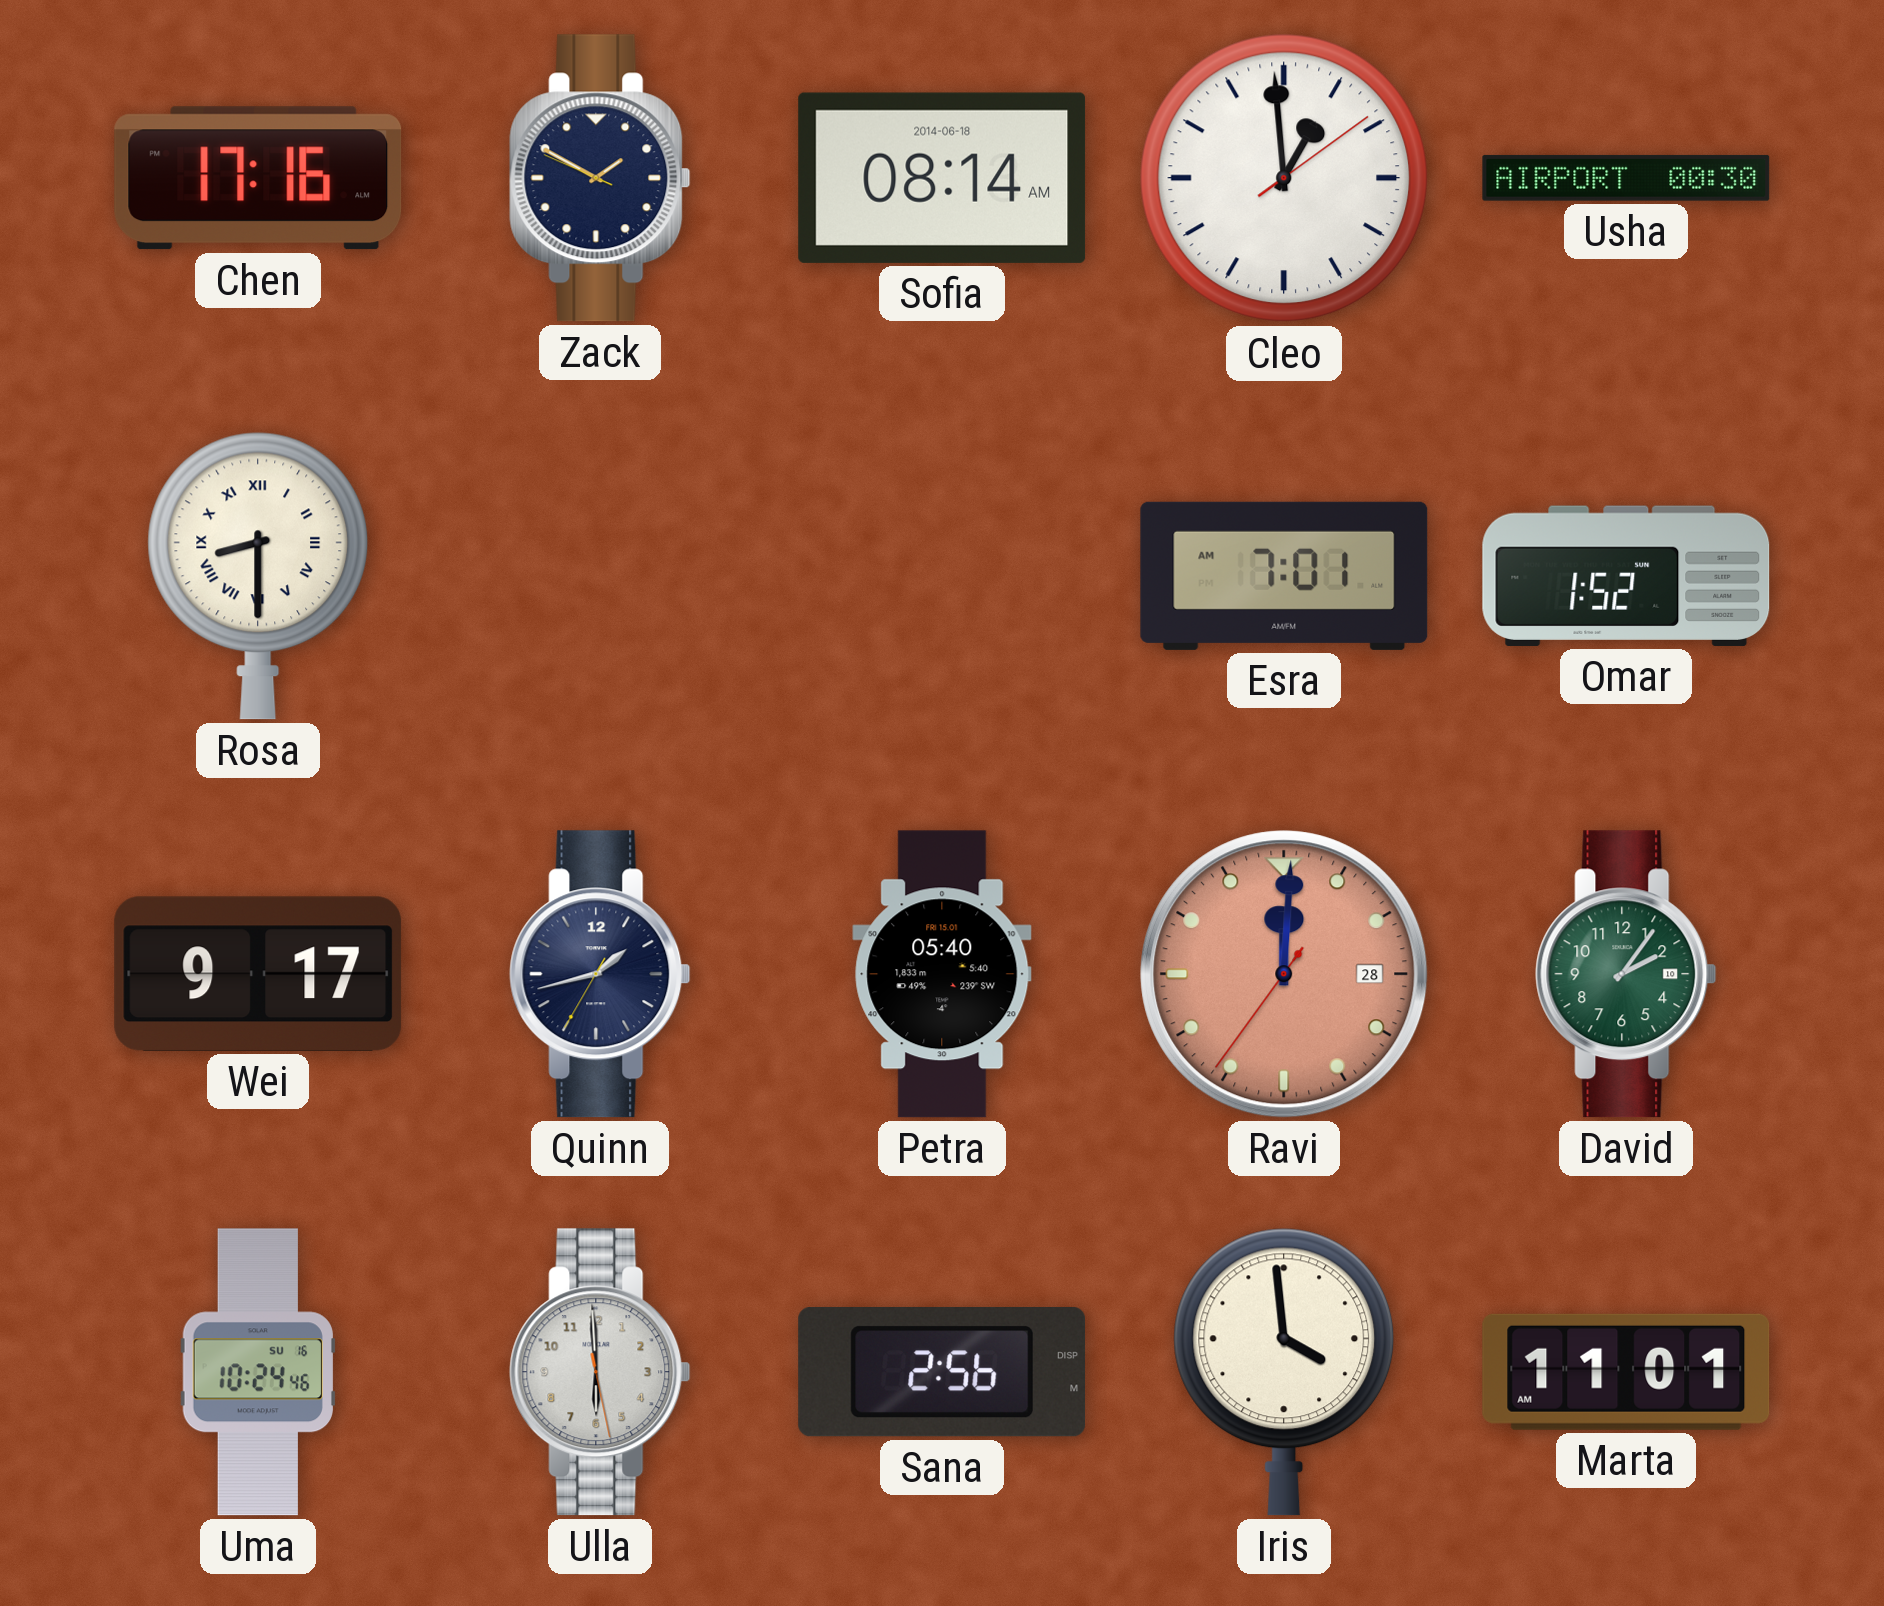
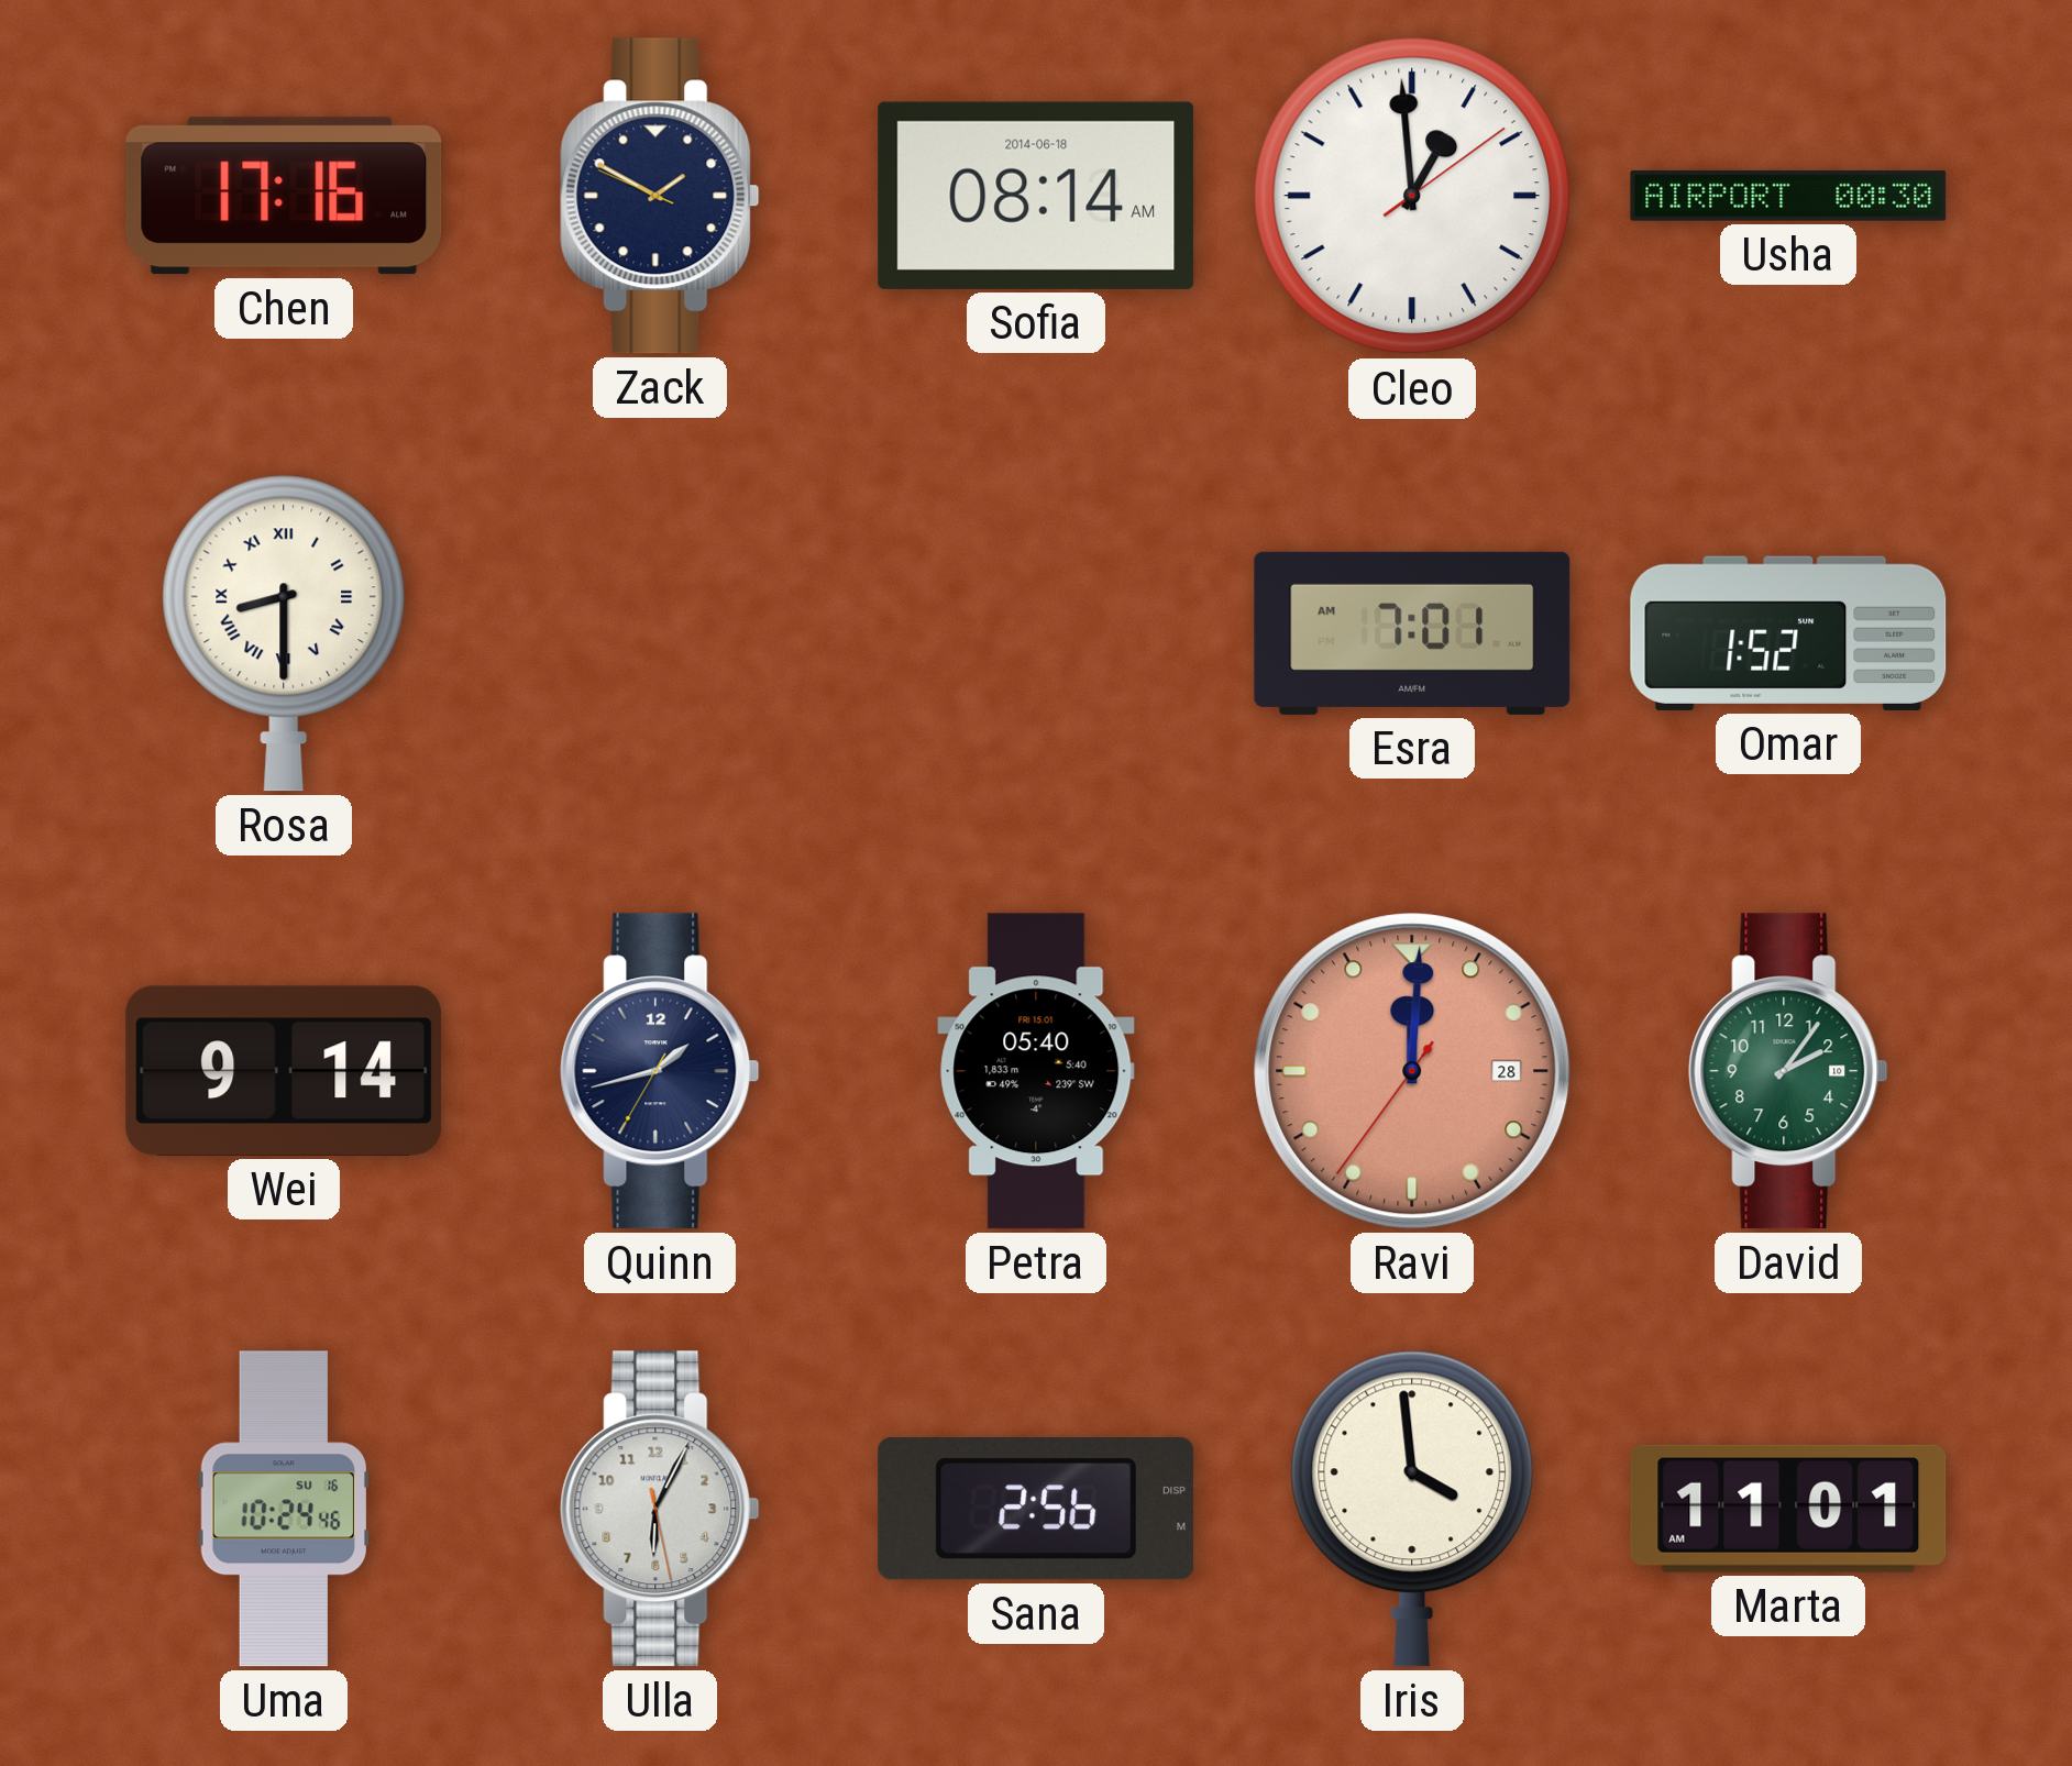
Wei: 9:17 -> 9:14
Ulla: 5:59 -> 6:04
